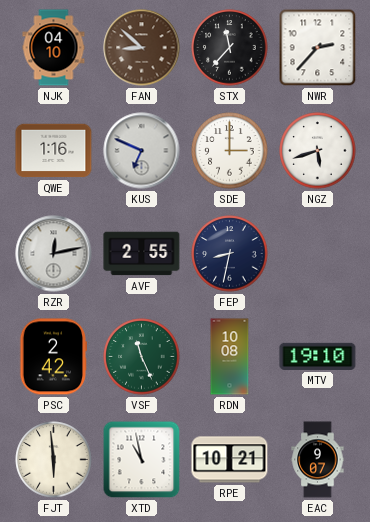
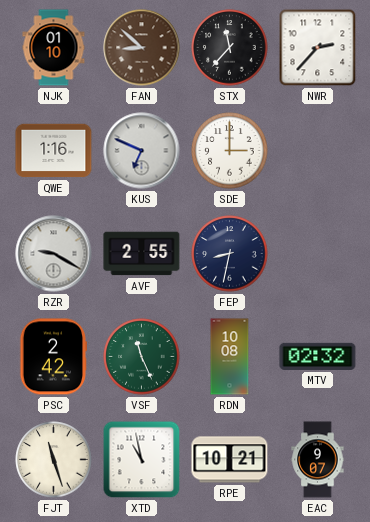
NJK: 04:10 -> 01:10
NGZ: 5:42 -> none
RZR: 12:13 -> 9:20
MTV: 19:10 -> 02:32
FJT: 5:59 -> 11:27
